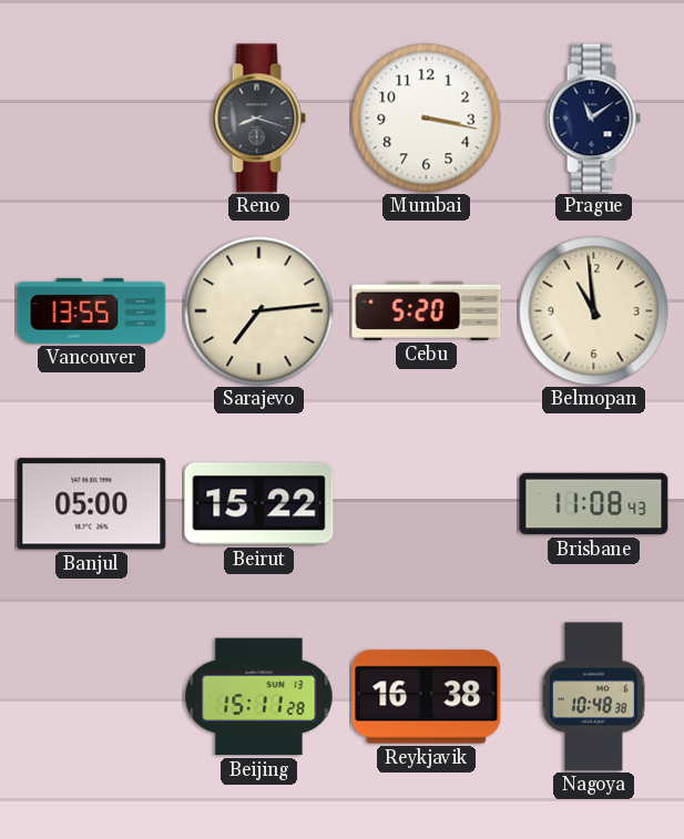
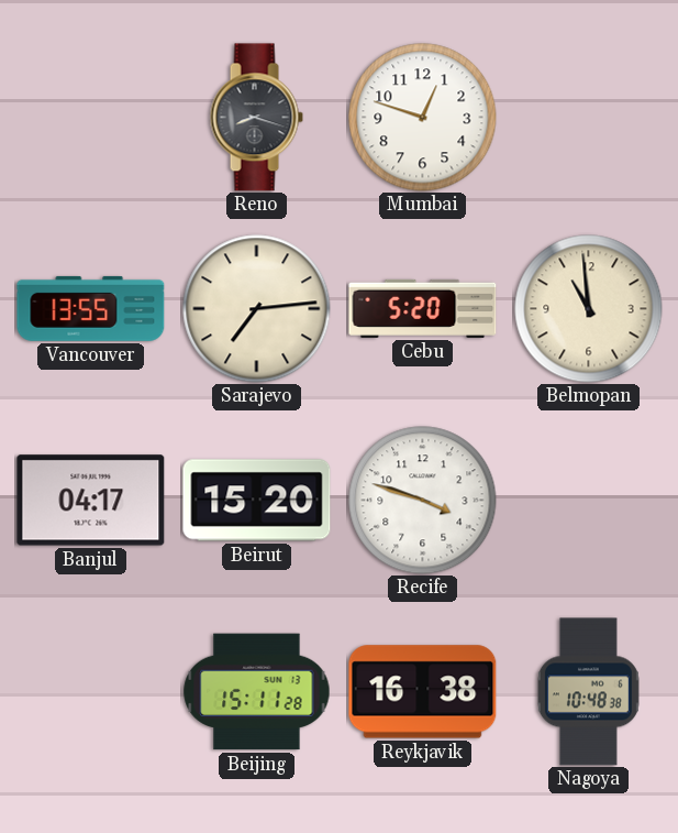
Mumbai: 3:17 -> 12:48
Prague: 11:09 -> none
Banjul: 05:00 -> 04:17
Beirut: 15:22 -> 15:20
Recife: none -> 3:48
Brisbane: 11:08 -> none
